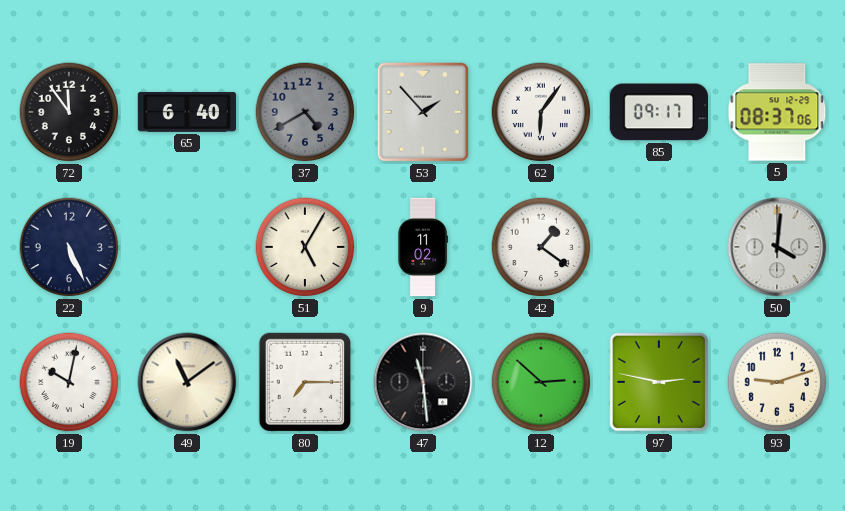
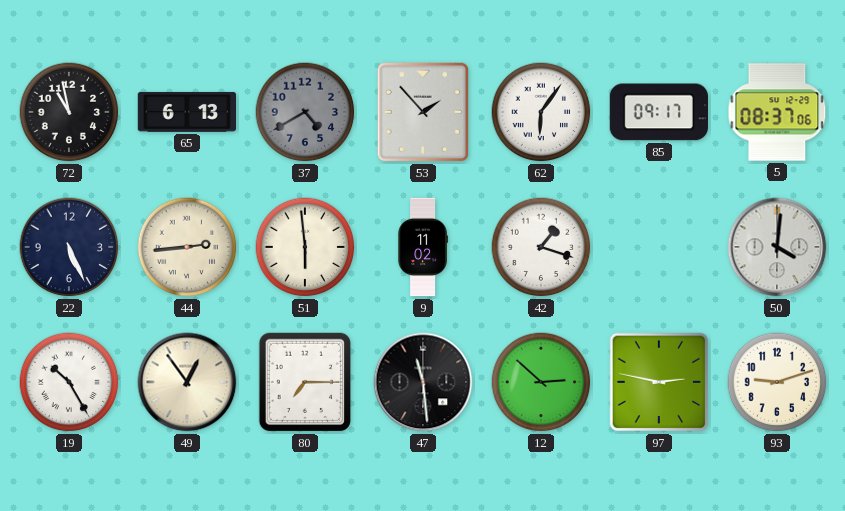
72: 11:54 -> 10:58
65: 6:40 -> 6:13
44: none -> 2:44
51: 5:05 -> 5:59
42: 1:21 -> 1:18
19: 10:02 -> 10:25
49: 11:09 -> 12:54
